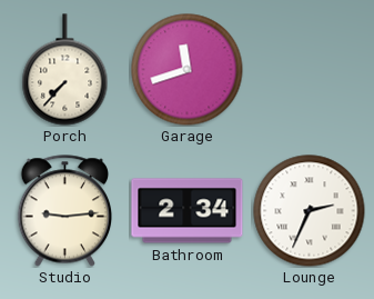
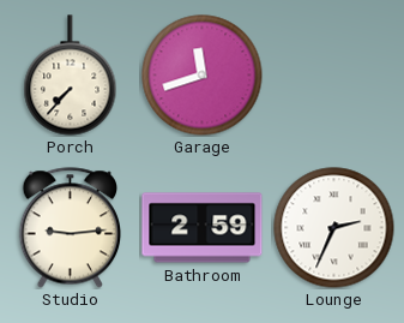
Bathroom: 2:34 -> 2:59
